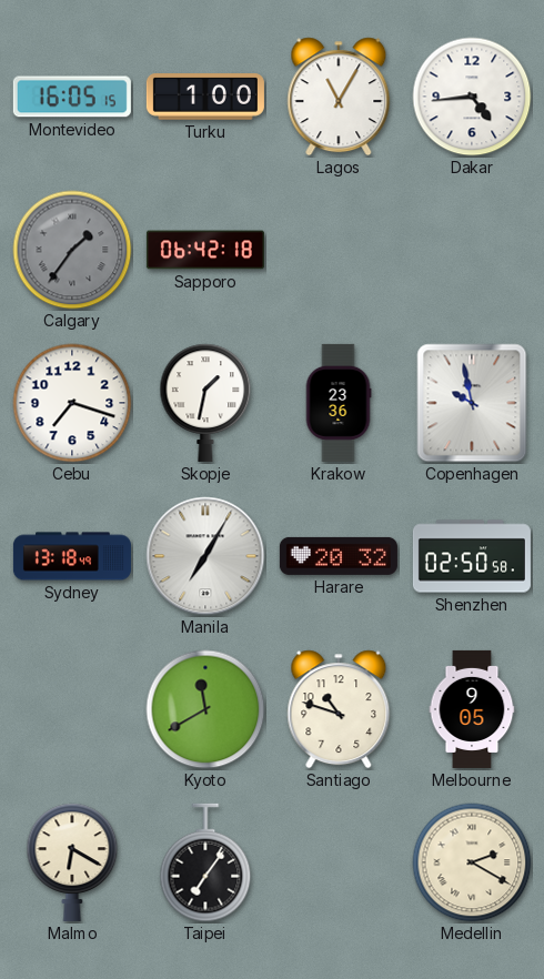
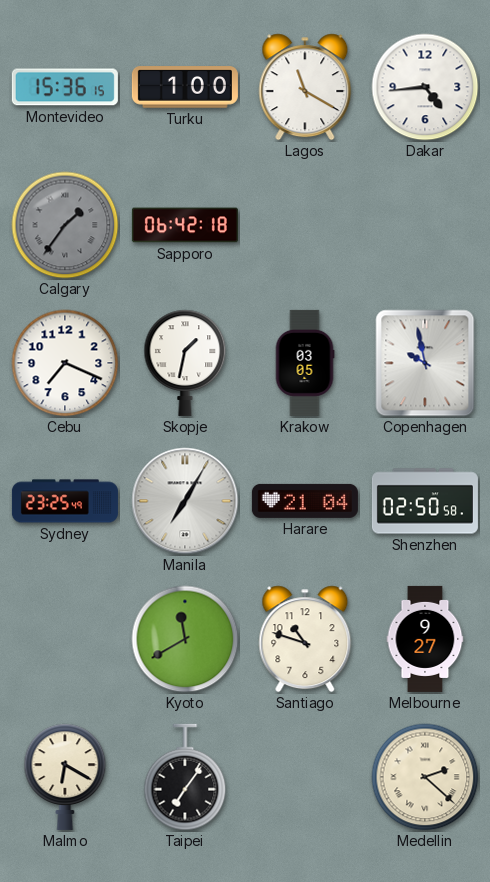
Montevideo: 16:05 -> 15:36
Lagos: 11:05 -> 11:20
Cebu: 7:18 -> 7:19
Krakow: 23:36 -> 03:05
Sydney: 13:18 -> 23:25
Harare: 20:32 -> 21:04
Melbourne: 9:05 -> 9:27
Medellin: 2:20 -> 2:22
